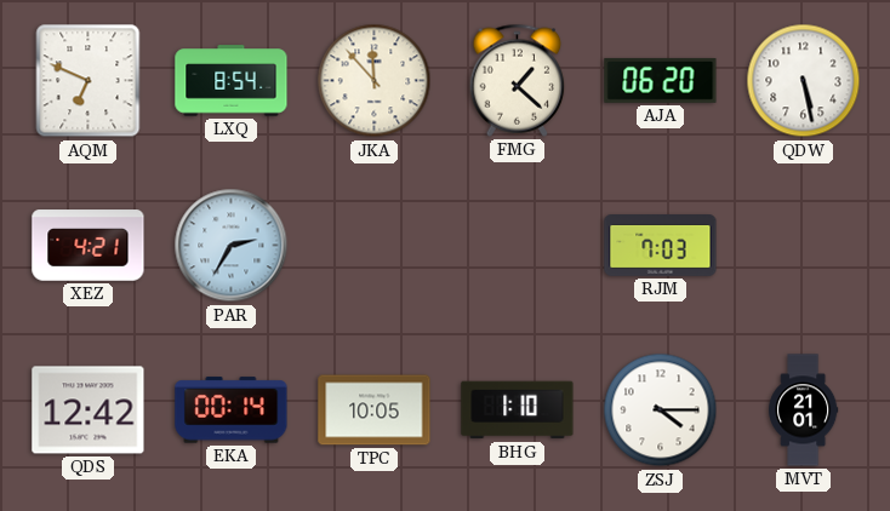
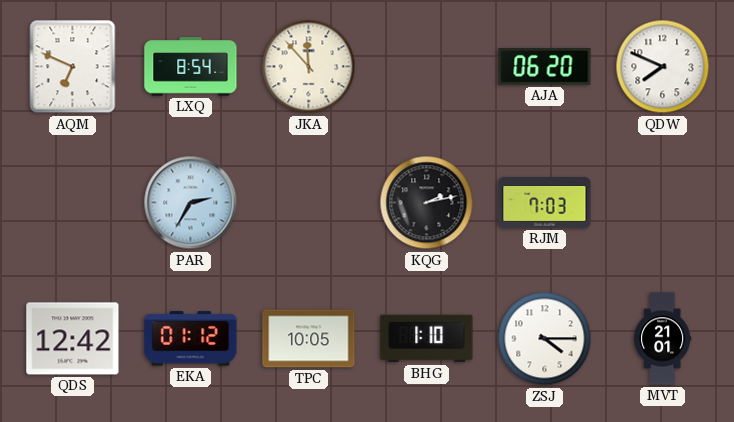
FMG: 1:22 -> none
QDW: 5:28 -> 7:49
XEZ: 4:21 -> none
KQG: none -> 2:13
EKA: 00:14 -> 01:12
